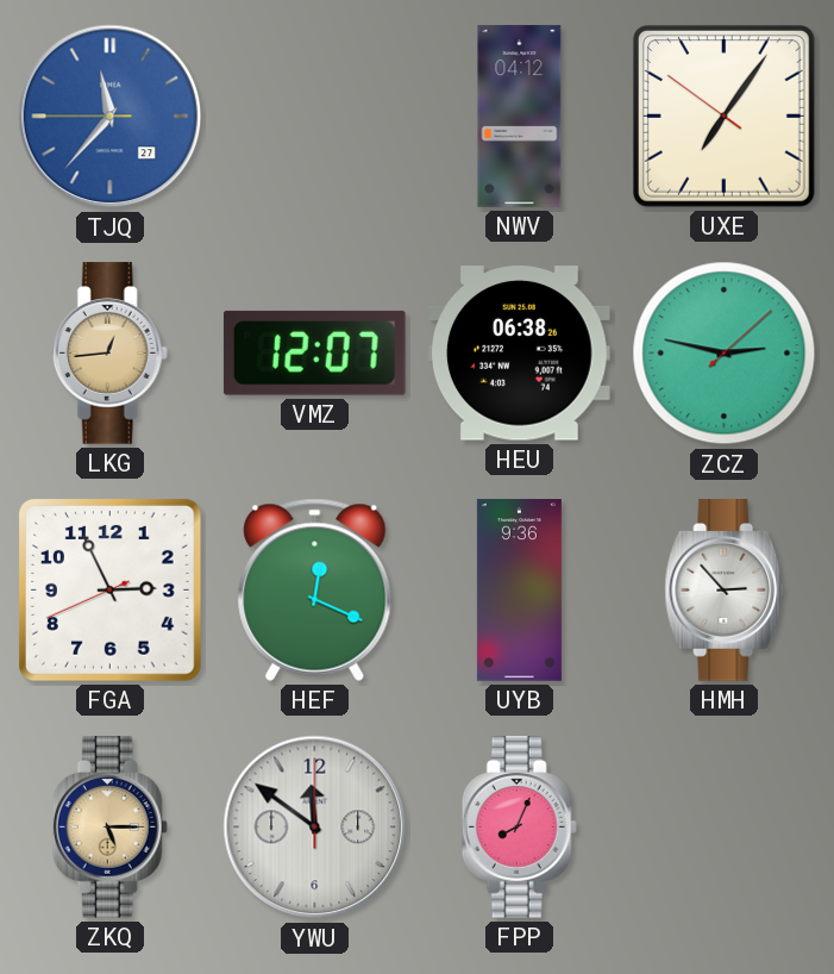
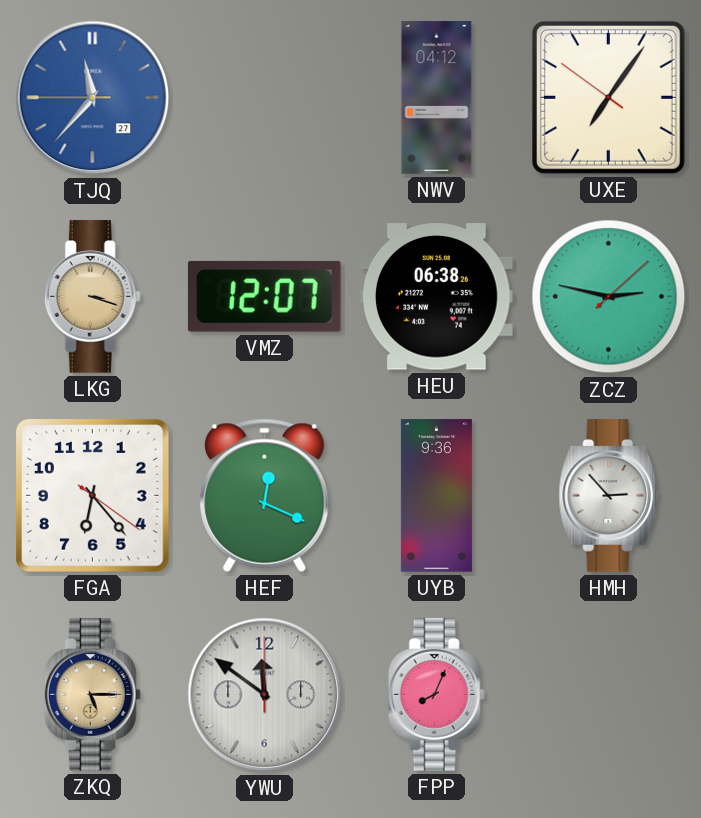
LKG: 12:44 -> 3:18
FGA: 2:55 -> 6:23
